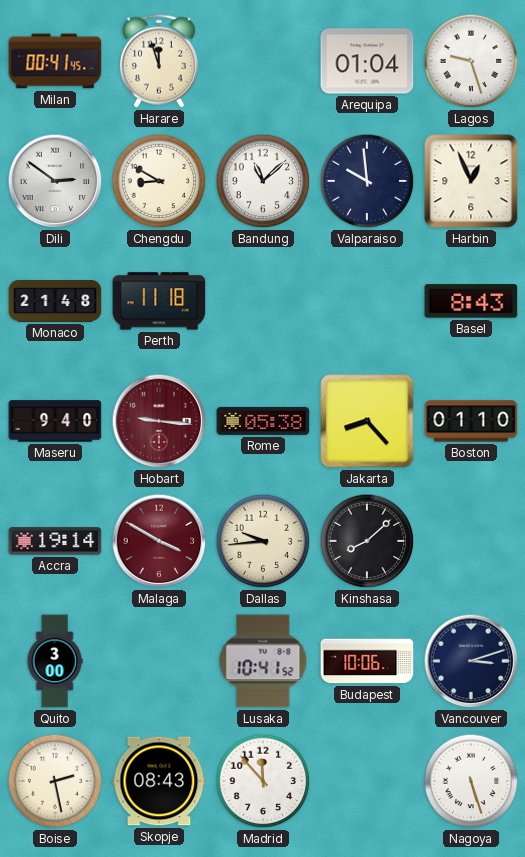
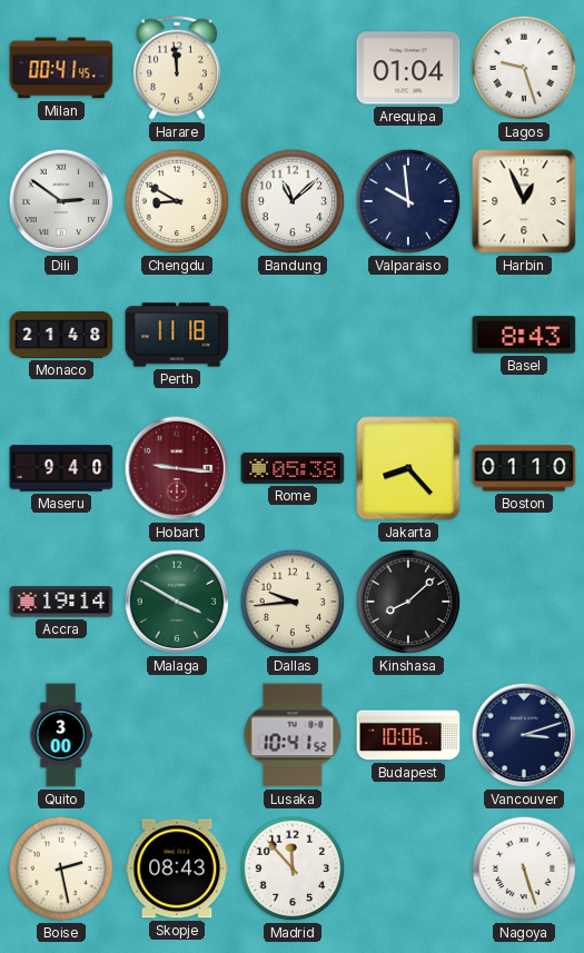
Harare: 11:57 -> 11:59
Malaga dial: burgundy -> green
